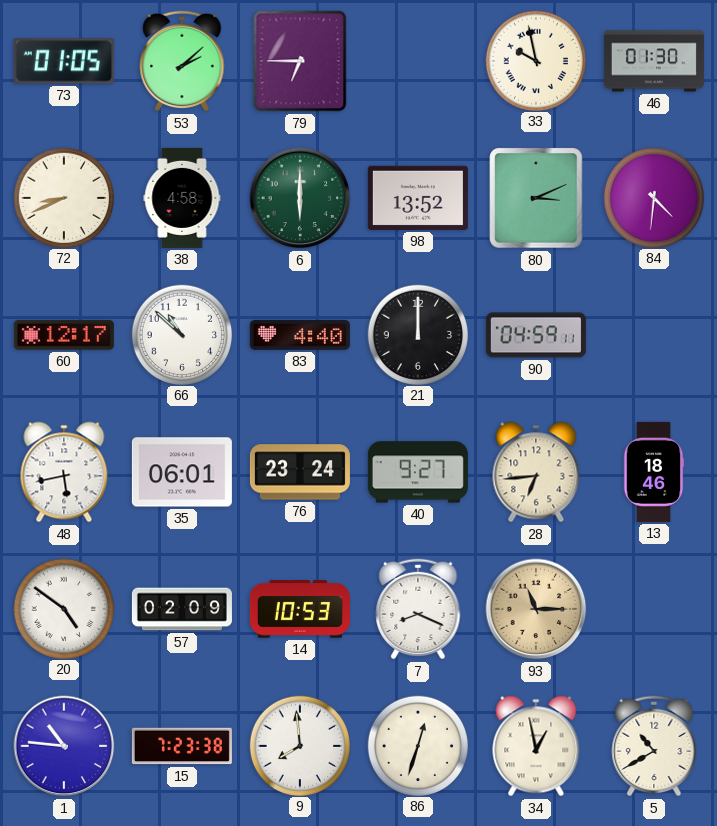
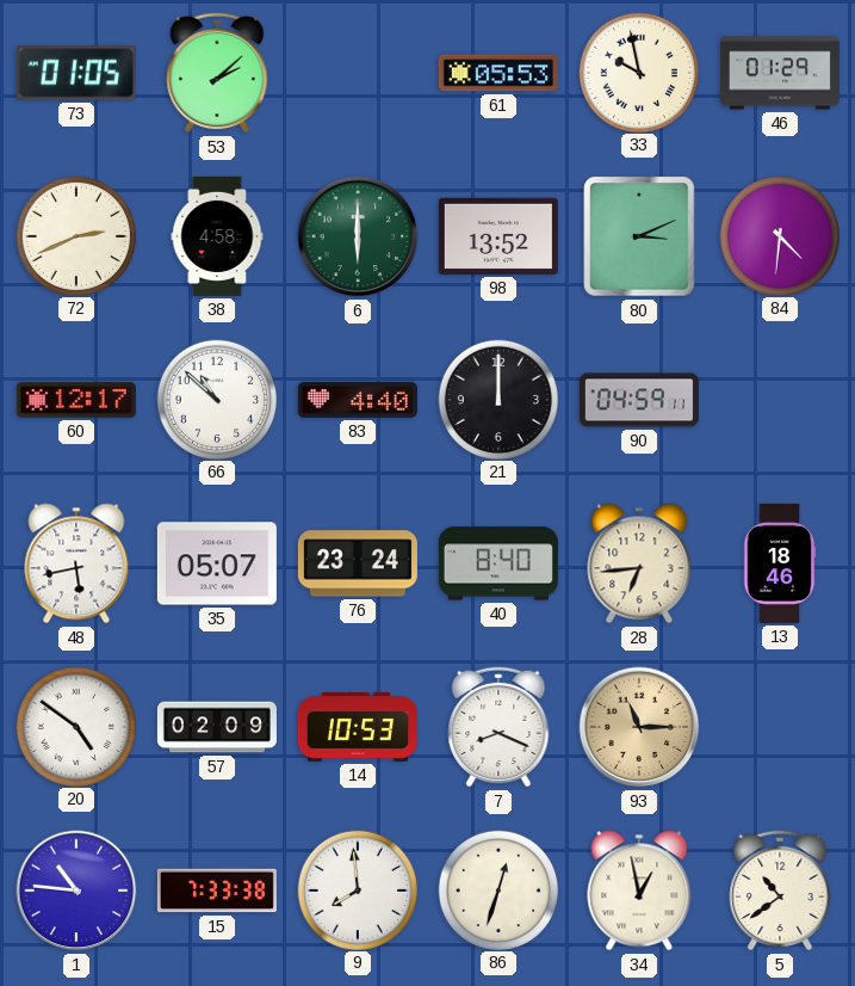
79: 6:45 -> none
61: none -> 05:53
46: 01:30 -> 01:29
72: 8:41 -> 2:41
35: 06:01 -> 05:07
40: 9:27 -> 8:40
15: 7:23 -> 7:33
5: 10:40 -> 10:39
